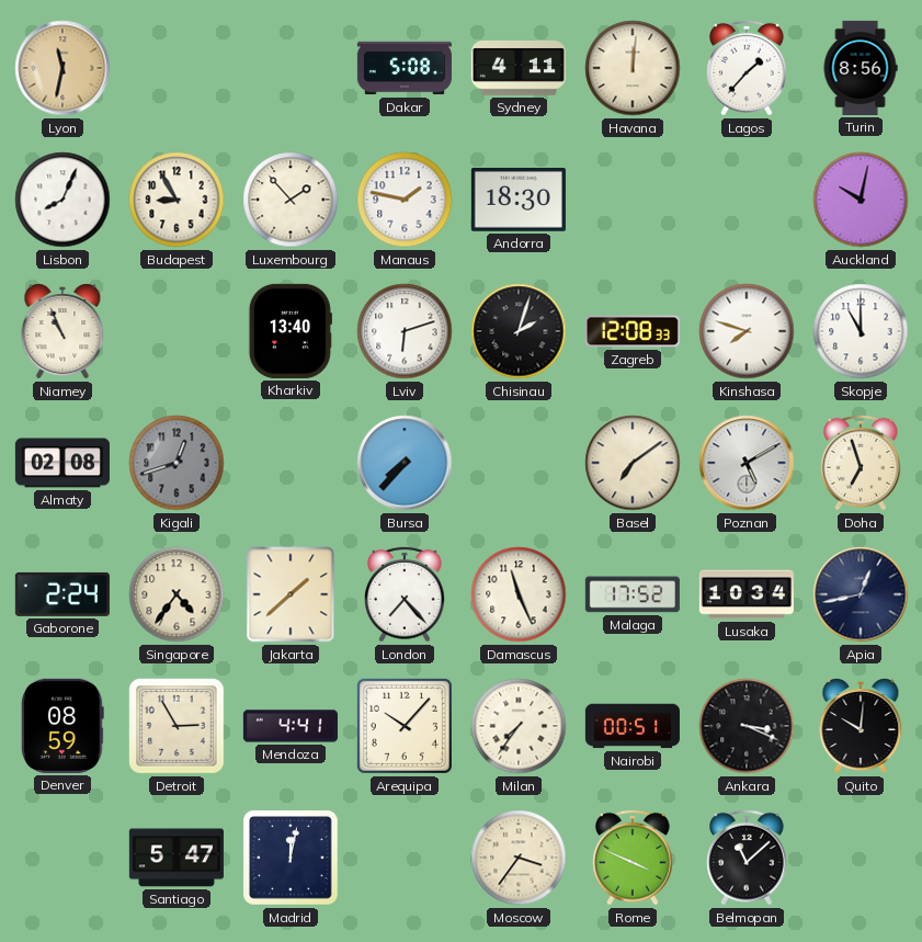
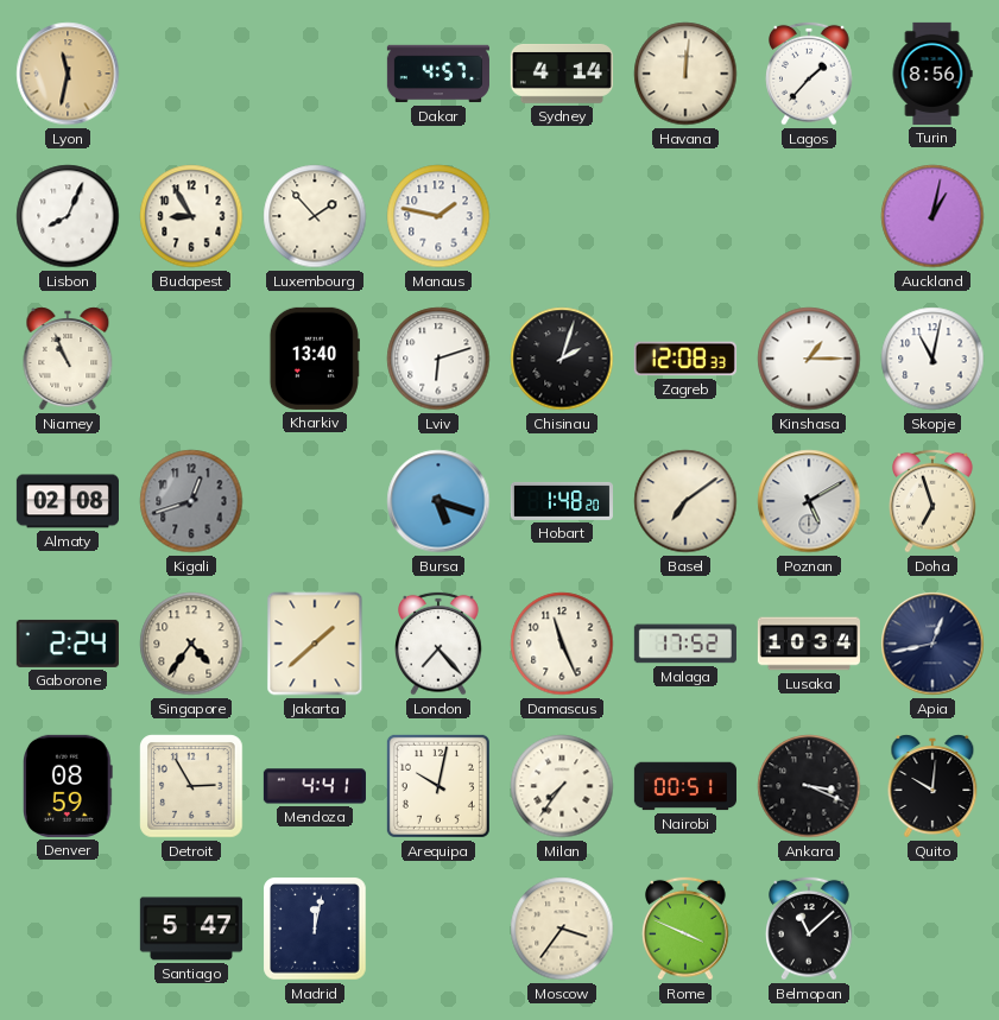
Dakar: 5:08 -> 4:57
Sydney: 4:11 -> 4:14
Andorra: 18:30 -> none
Auckland: 10:02 -> 1:02
Kinshasa: 7:48 -> 1:15
Skopje: 11:00 -> 11:02
Bursa: 7:37 -> 5:18
Hobart: none -> 1:48
Arequipa: 10:07 -> 10:02
